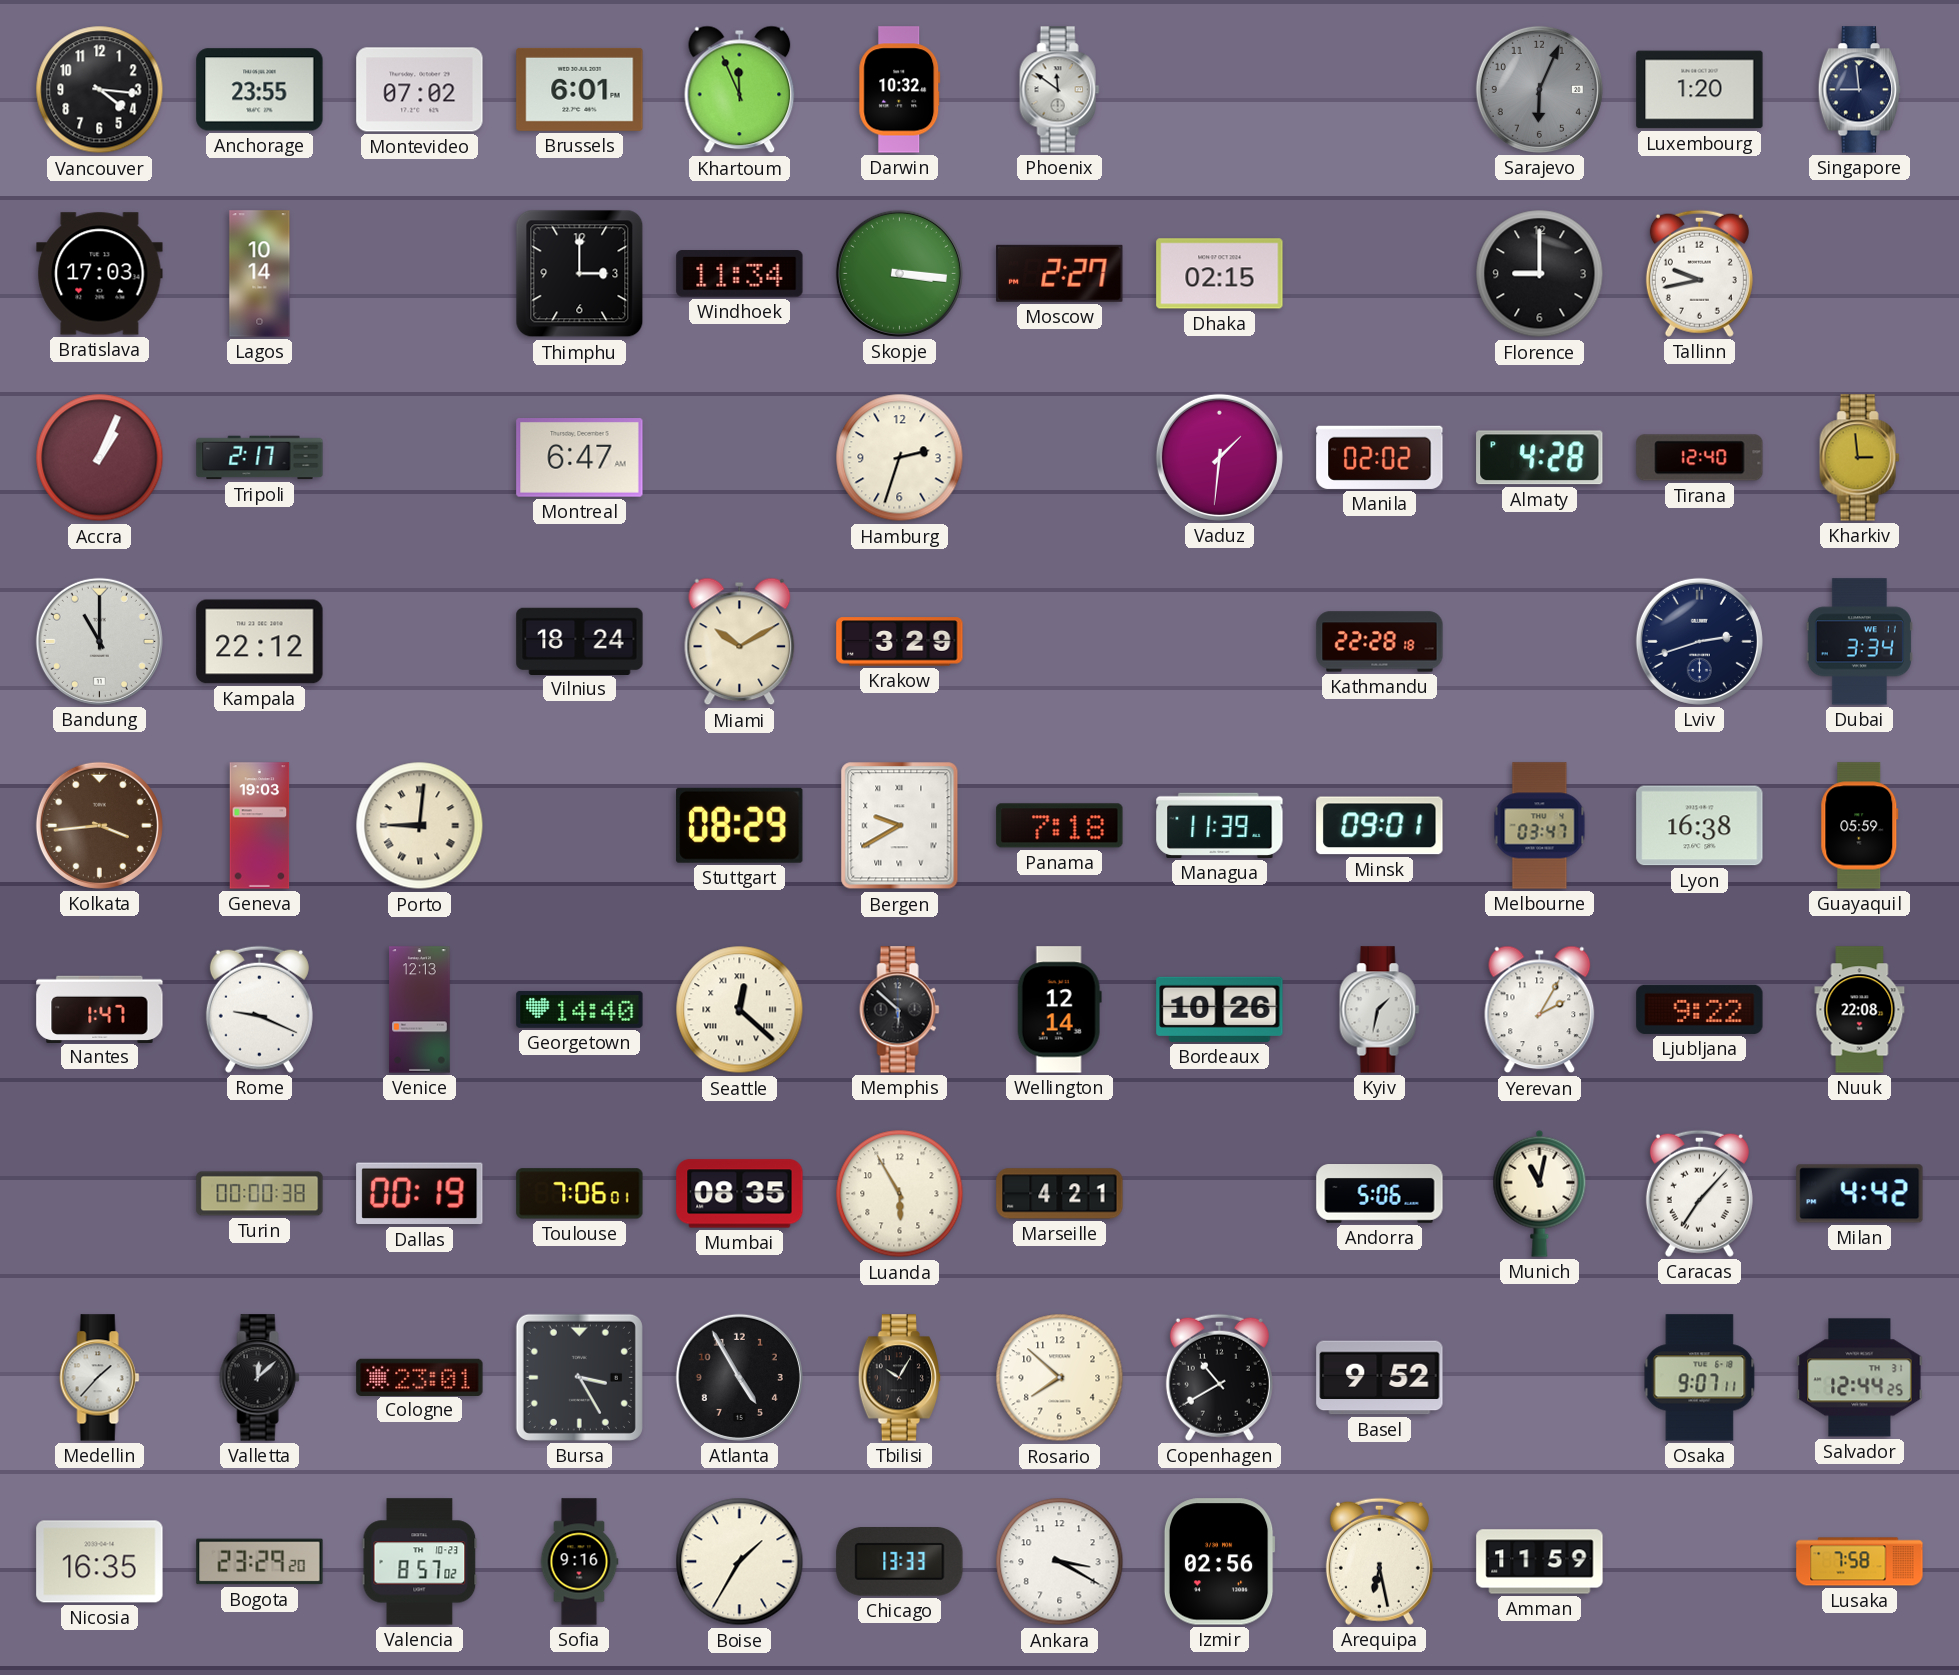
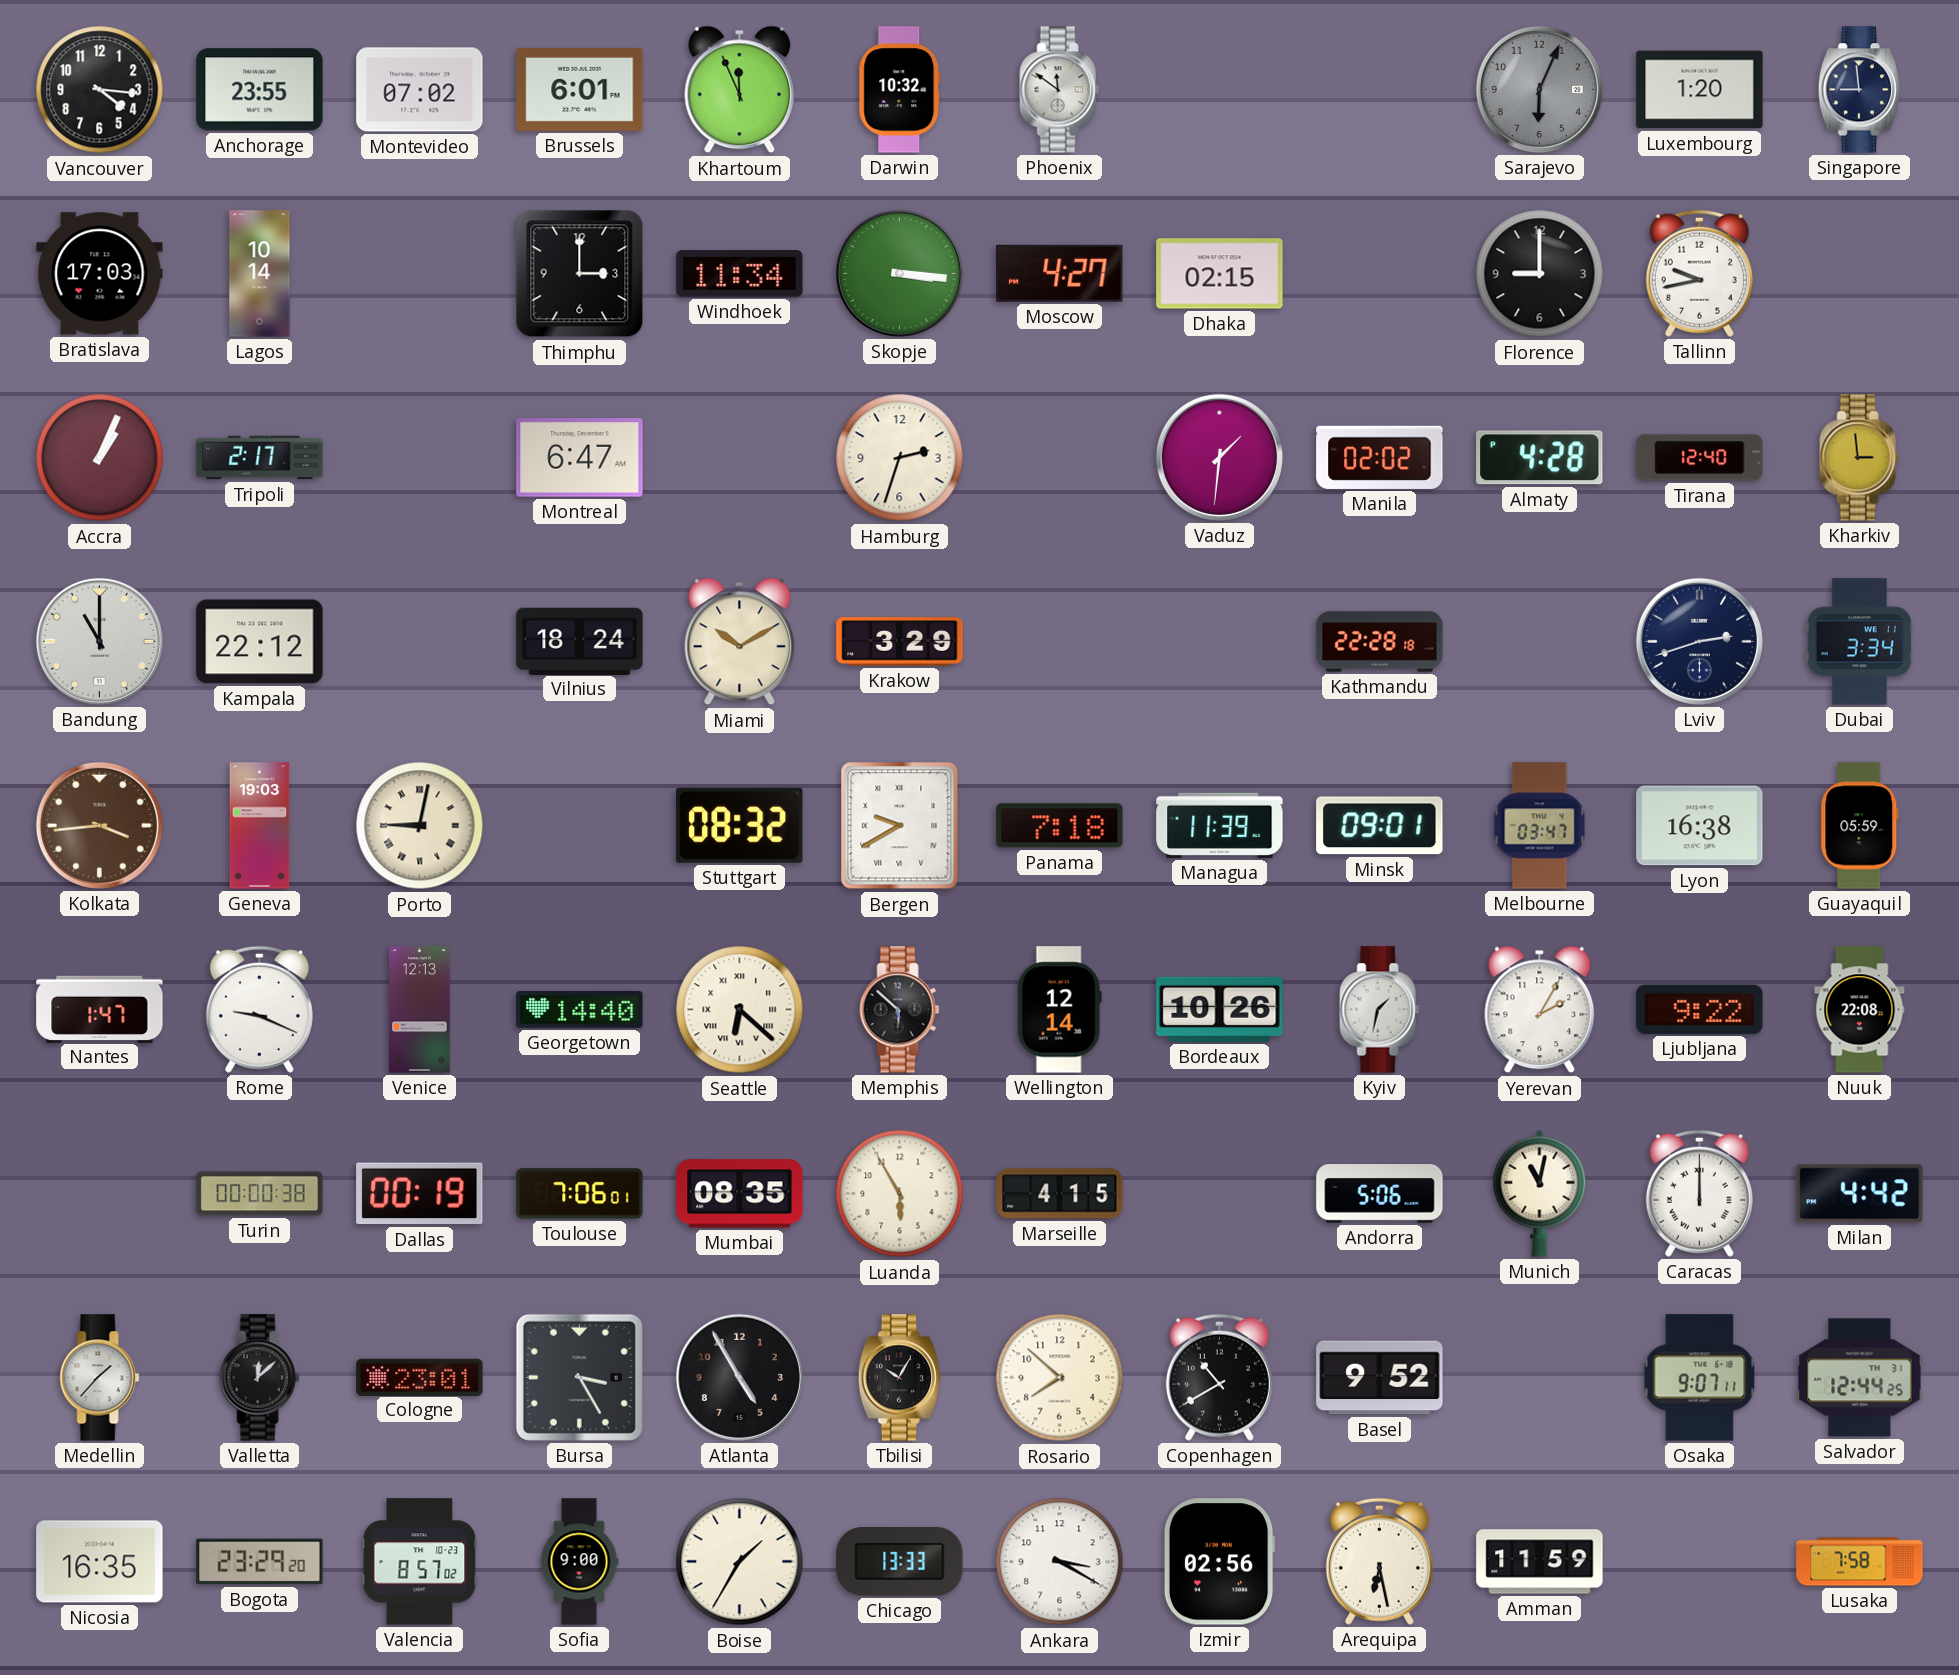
Moscow: 2:27 -> 4:27
Porto: 9:01 -> 9:02
Stuttgart: 08:29 -> 08:32
Seattle: 12:22 -> 6:22
Marseille: 4:21 -> 4:15
Caracas: 7:07 -> 12:00
Sofia: 9:16 -> 9:00
